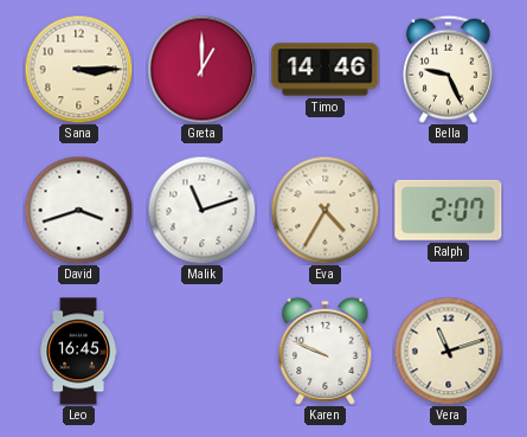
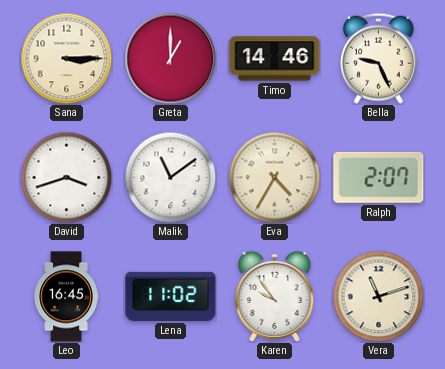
Malik: 11:12 -> 11:09
Lena: none -> 11:02
Karen: 9:49 -> 9:54
